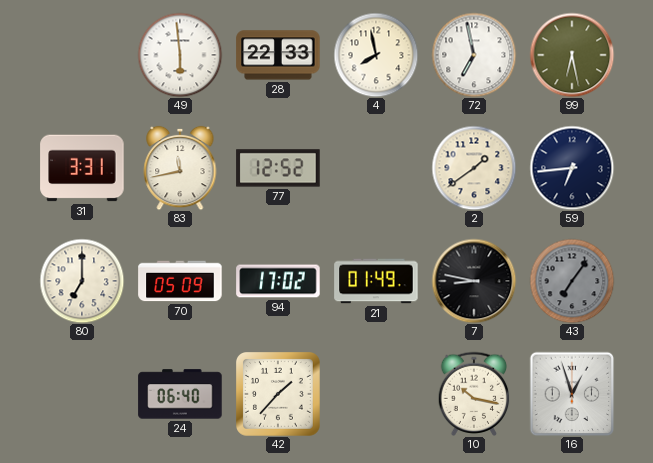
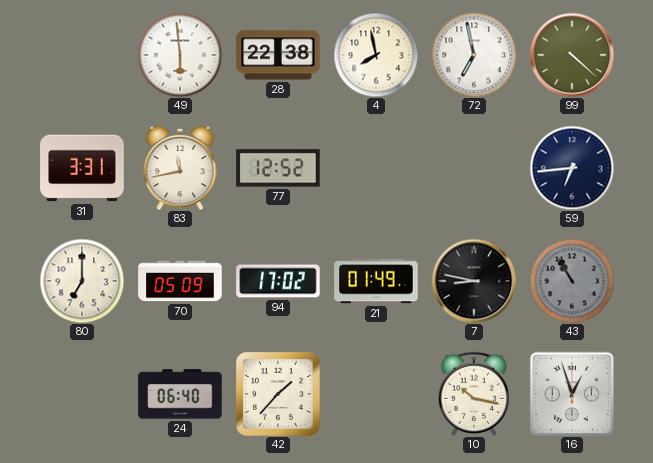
28: 22:33 -> 22:38
99: 6:28 -> 4:22
2: 1:39 -> none
43: 7:06 -> 10:55
